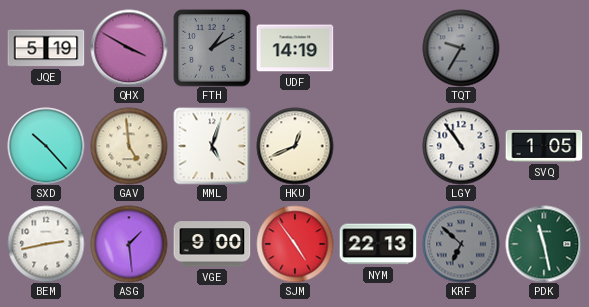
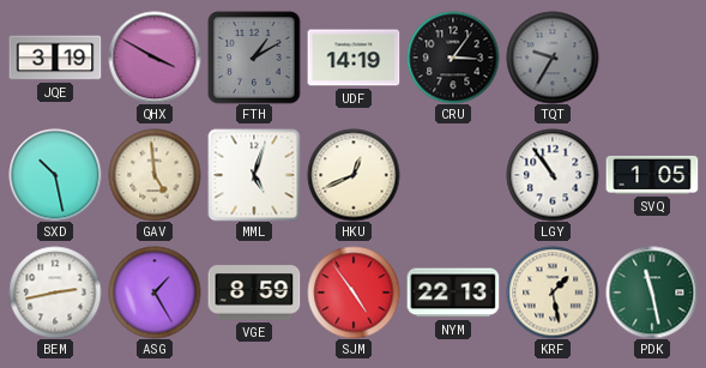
JQE: 5:19 -> 3:19
CRU: none -> 3:06
SXD: 10:23 -> 10:28
ASG: 1:29 -> 1:25
VGE: 9:00 -> 8:59
KRF: 6:52 -> 1:28
KRF dial: grey -> cream
